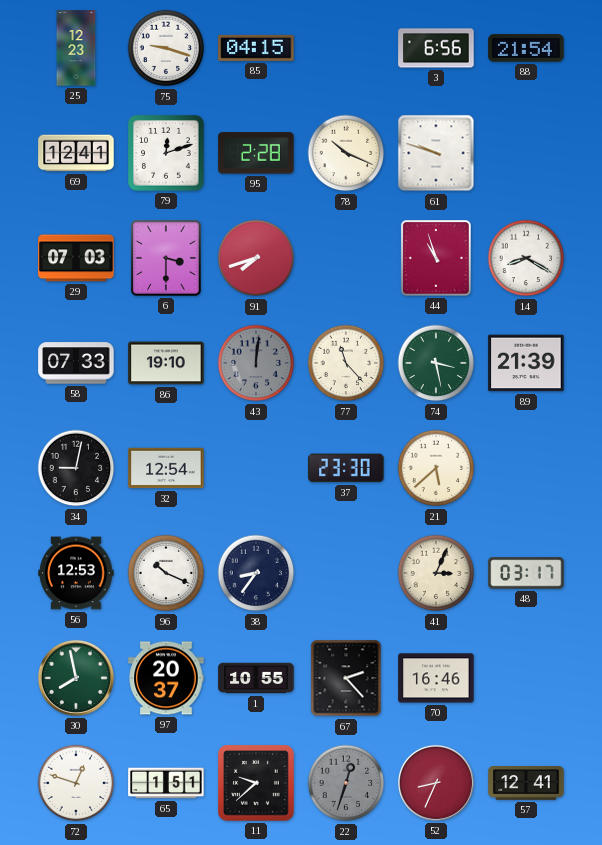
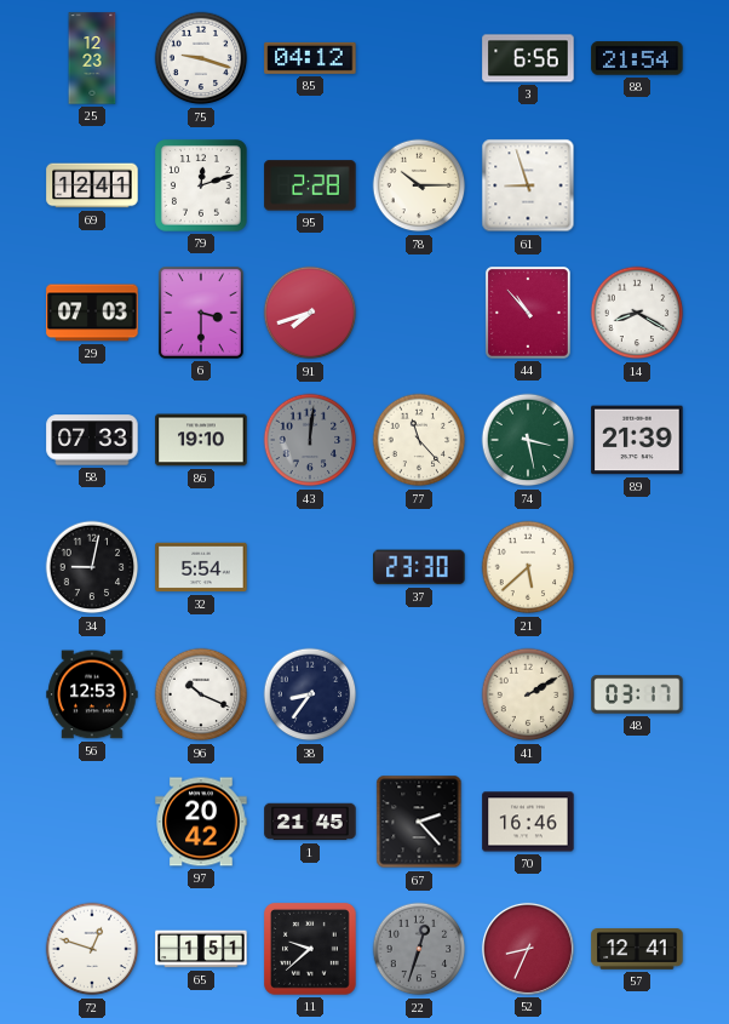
85: 04:15 -> 04:12
78: 10:19 -> 10:15
61: 9:48 -> 8:57
44: 10:57 -> 10:53
32: 12:54 -> 5:54
41: 3:04 -> 2:10
30: 7:58 -> none
97: 20:37 -> 20:42
1: 10:55 -> 21:45
